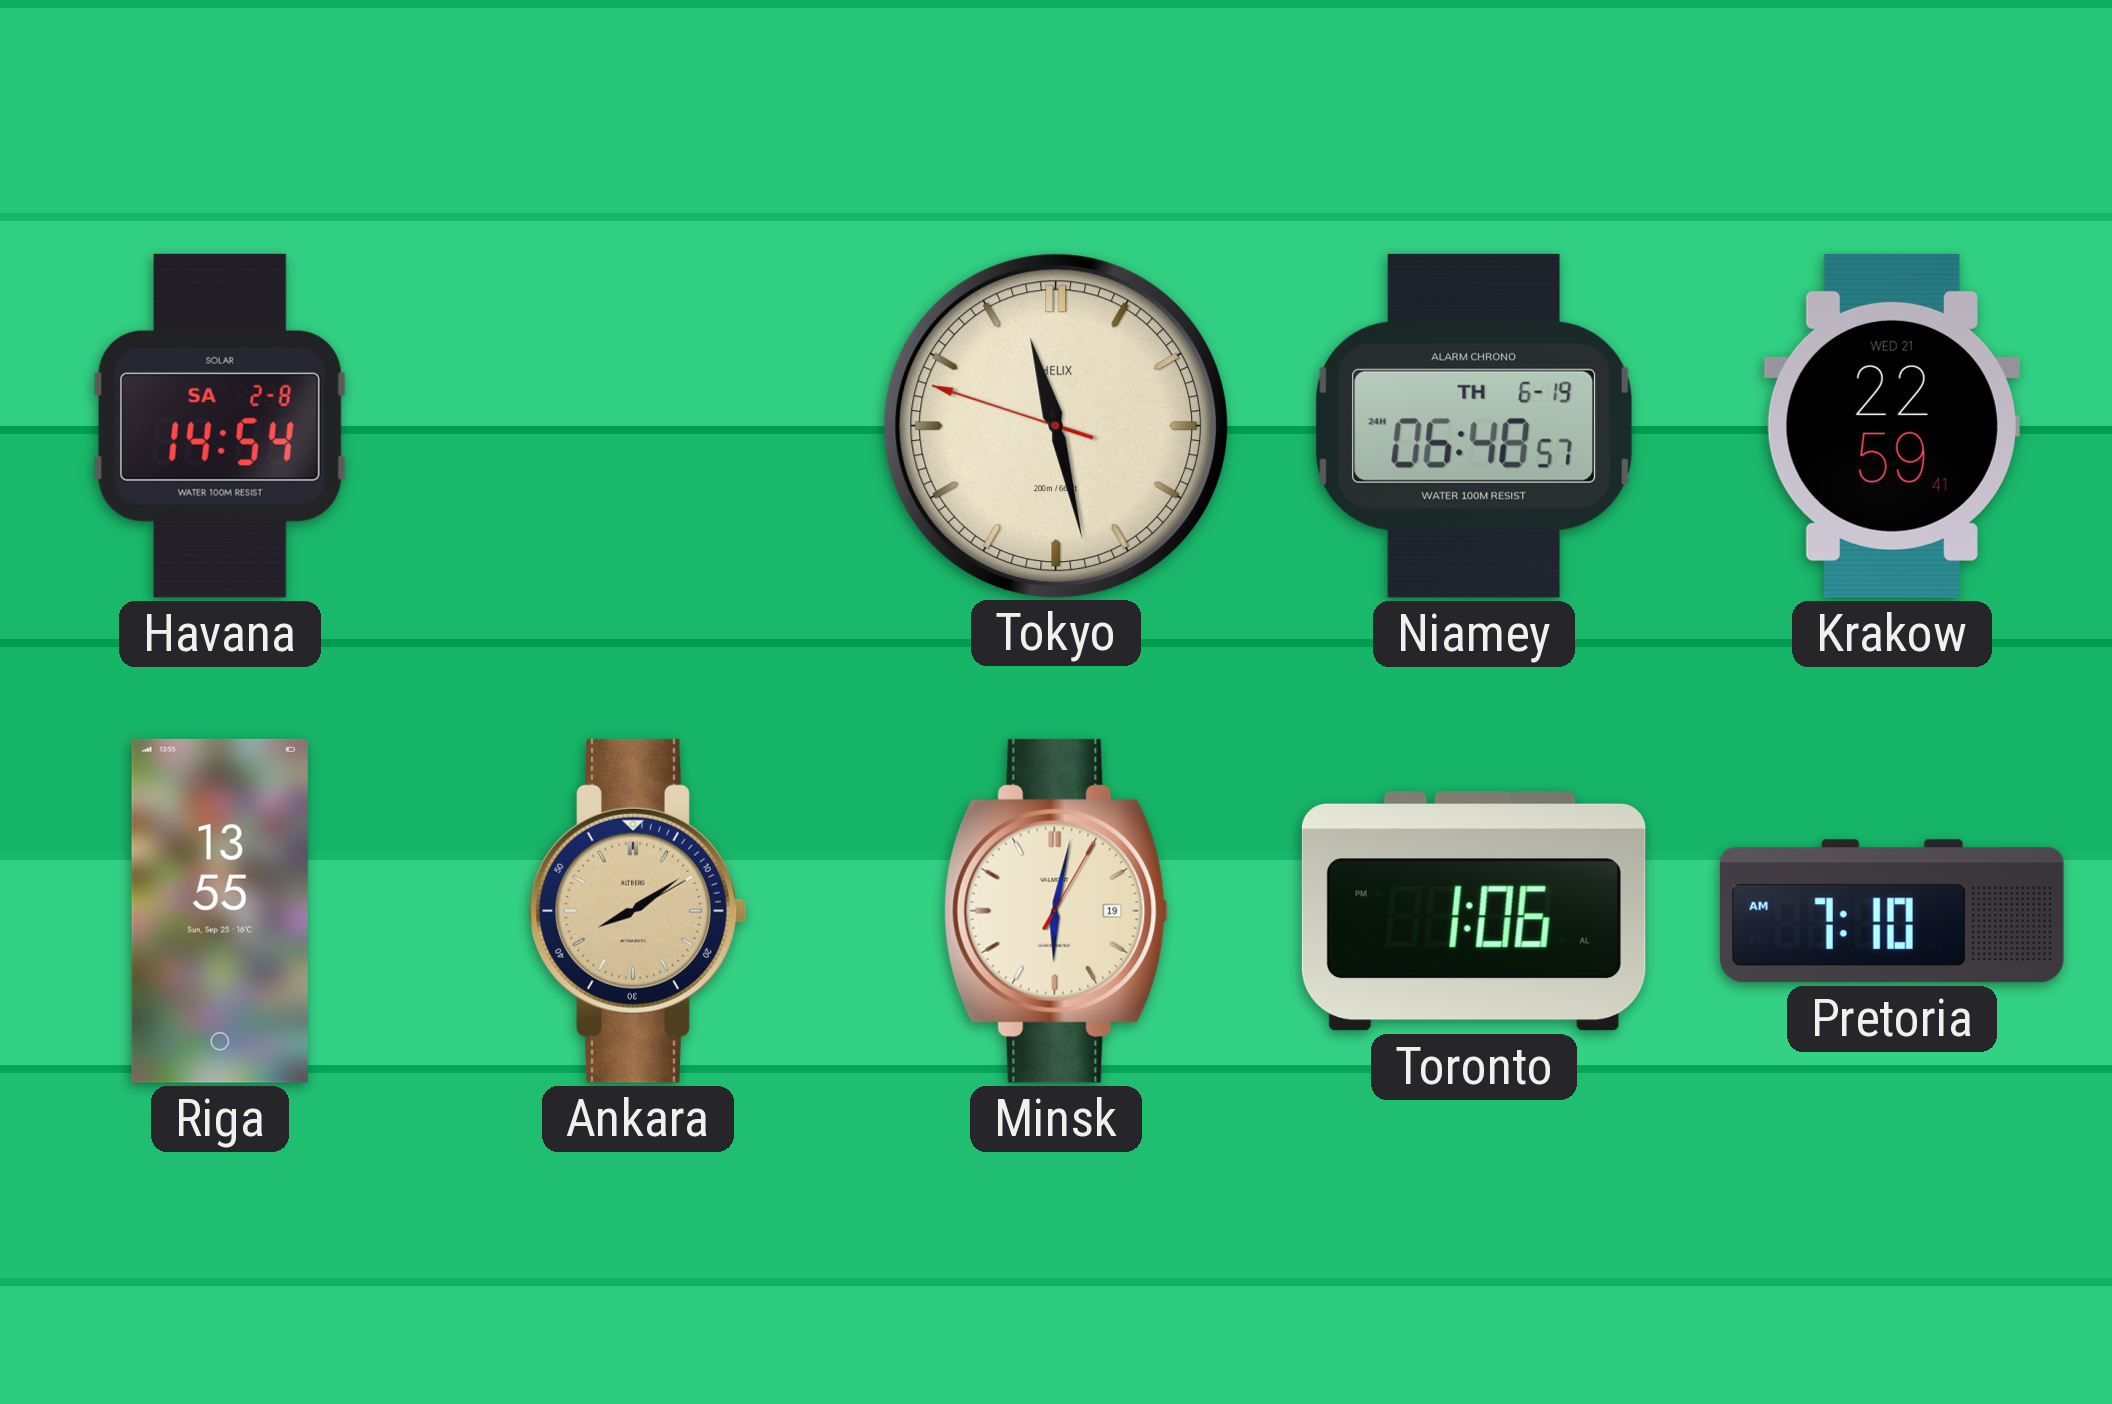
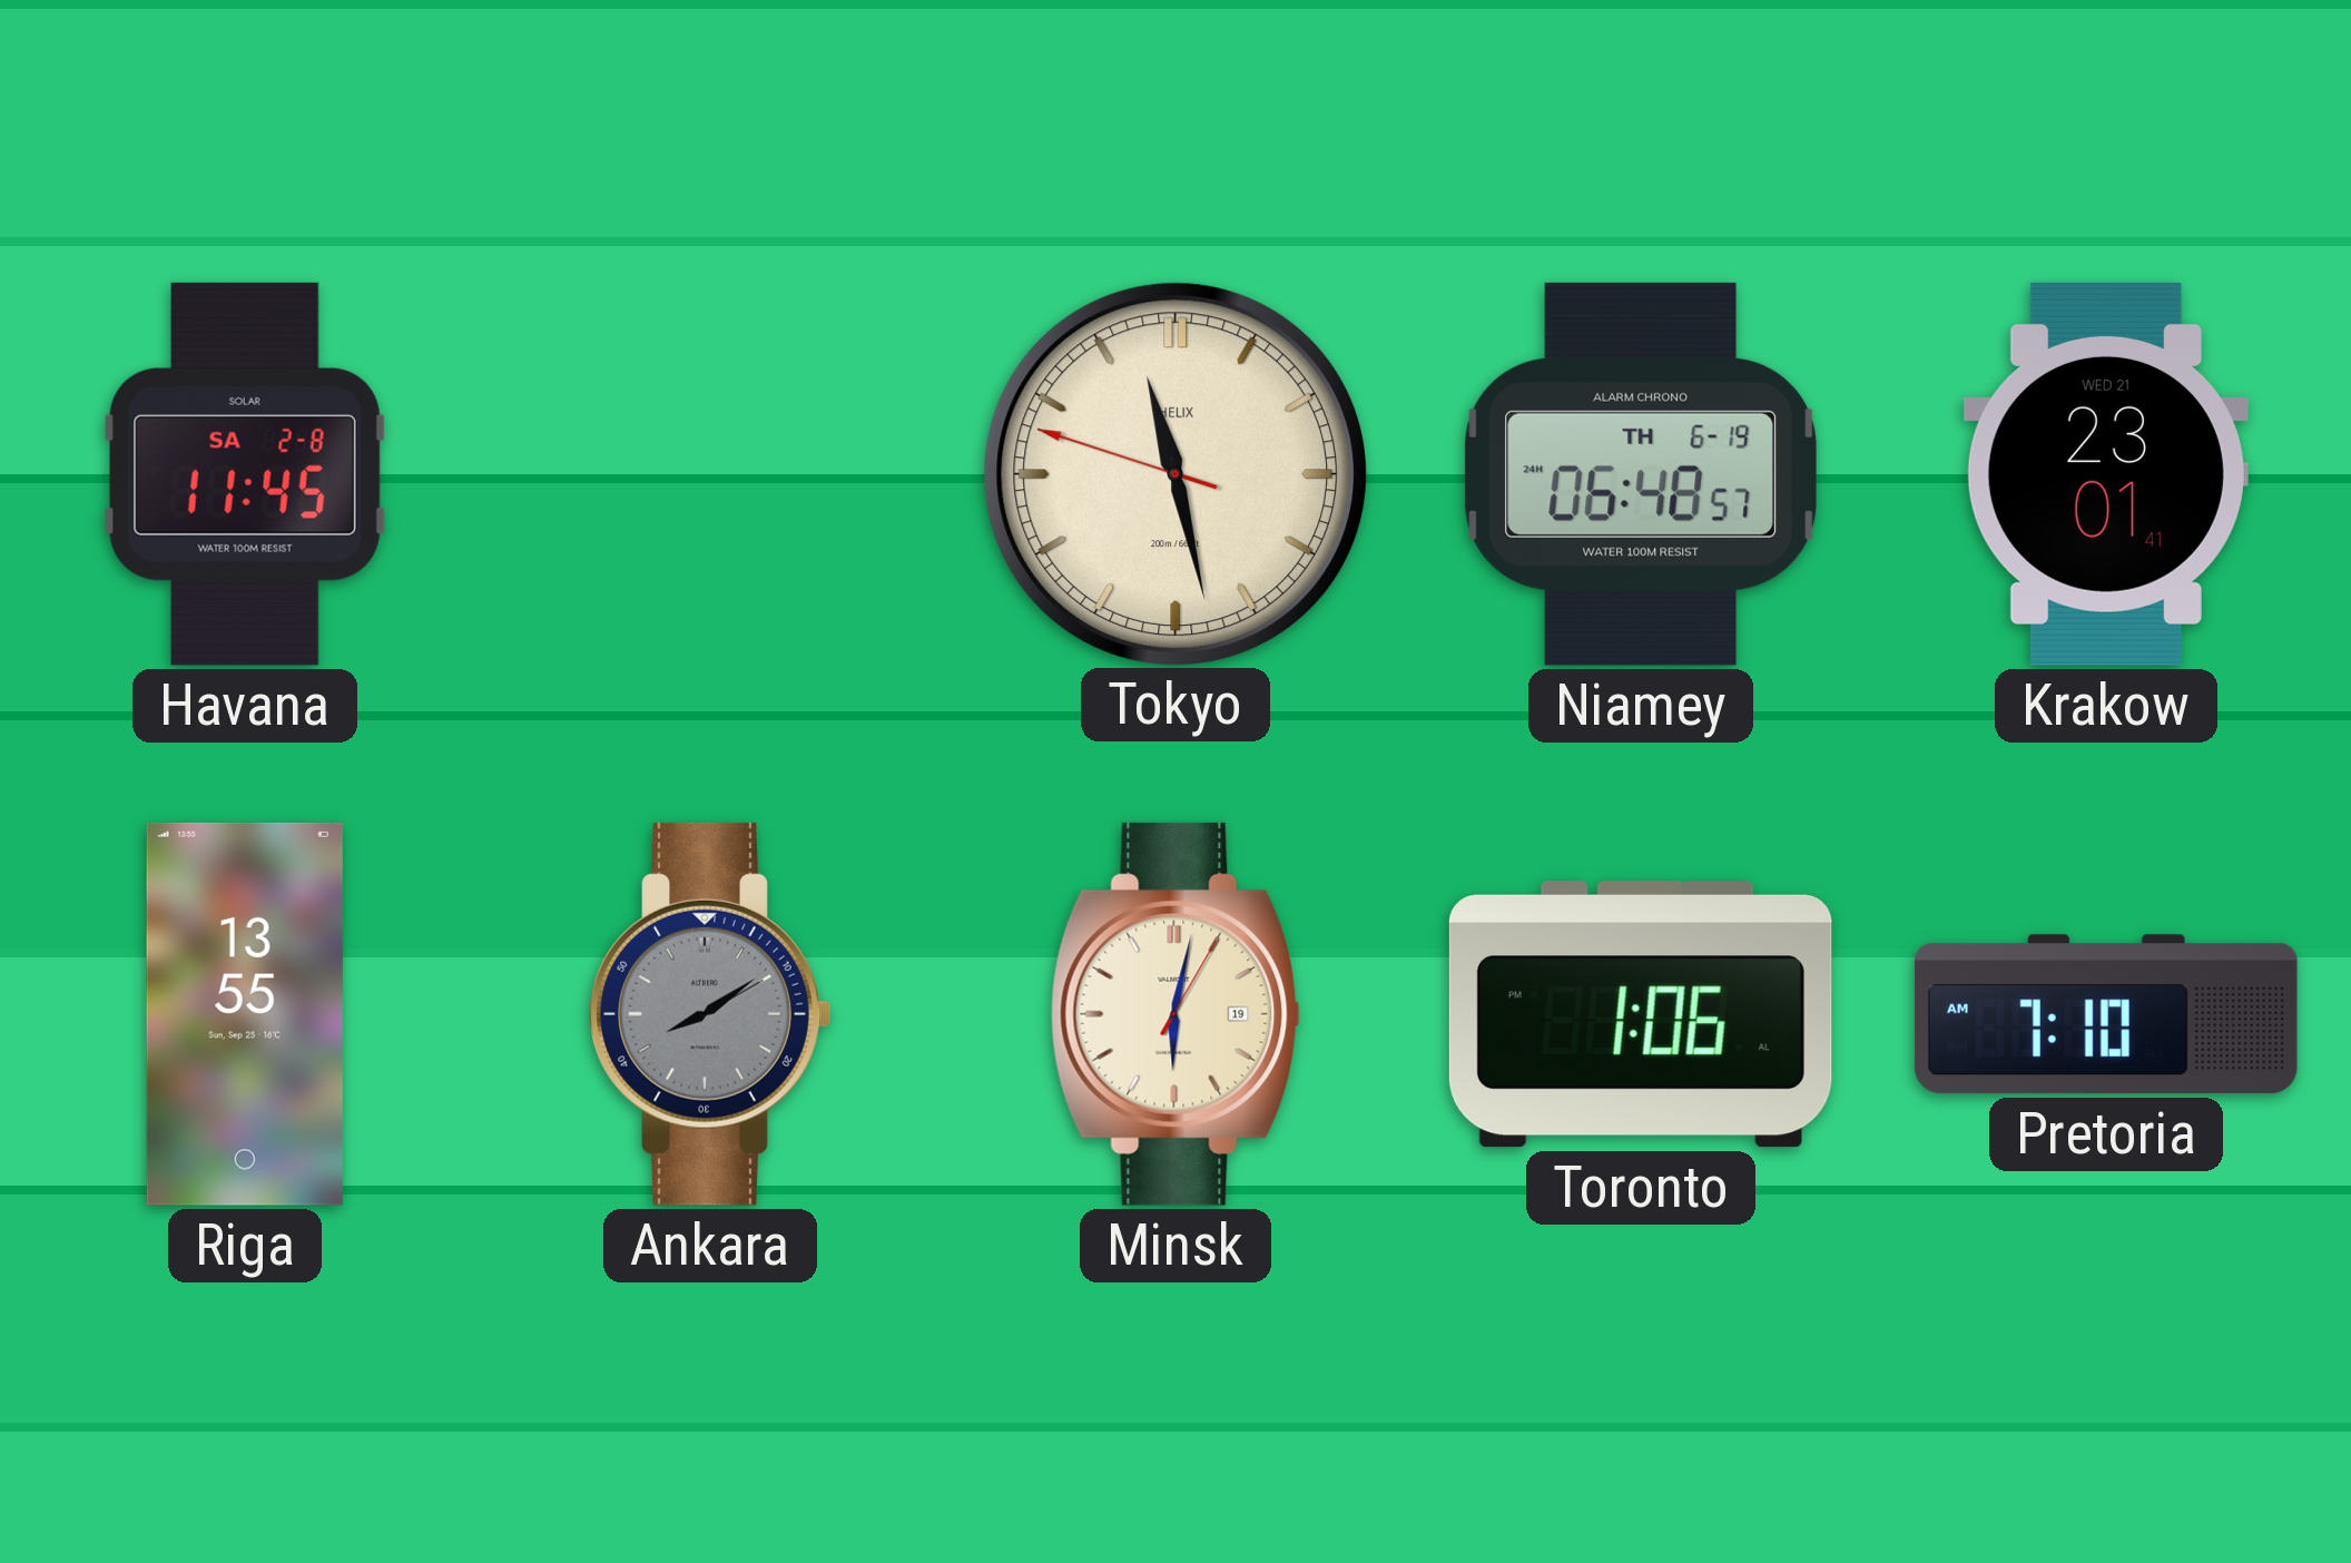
Havana: 14:54 -> 11:45
Krakow: 22:59 -> 23:01
Ankara dial: champagne -> grey
